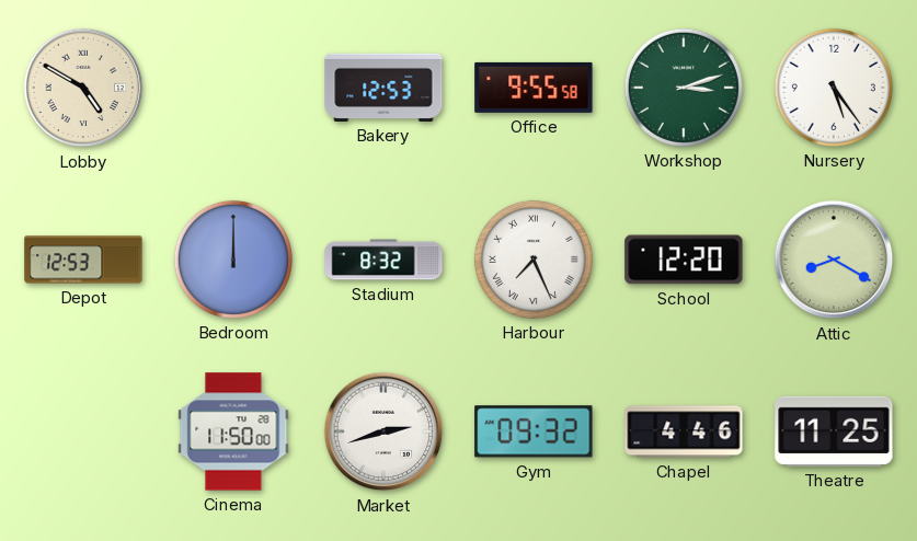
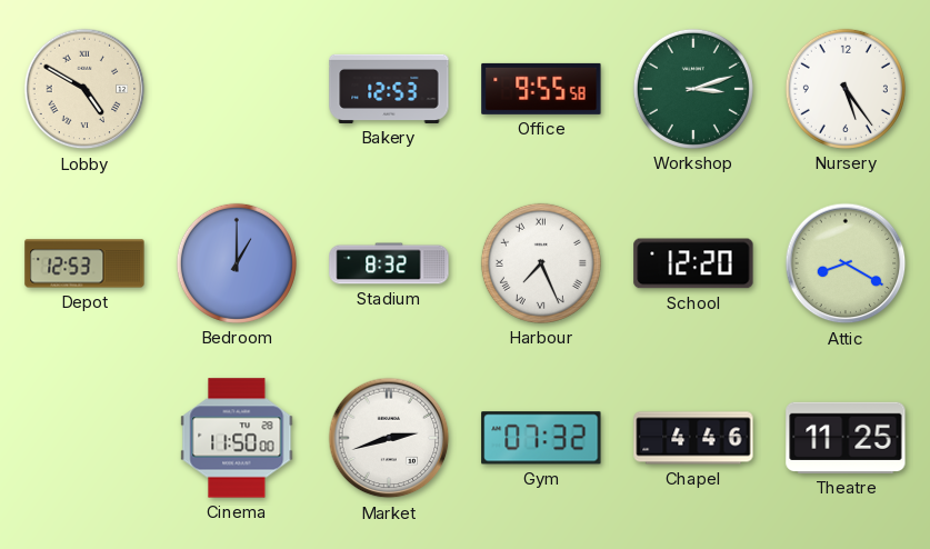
Bedroom: 12:00 -> 1:00
Gym: 09:32 -> 07:32
